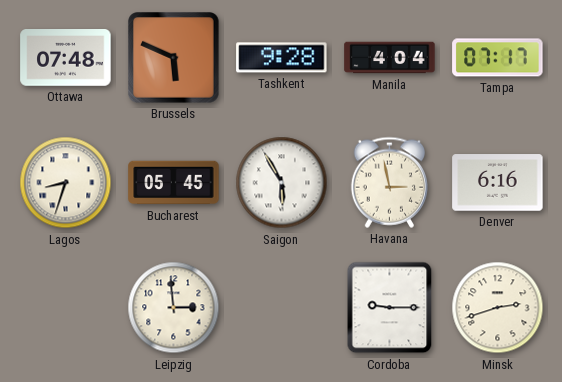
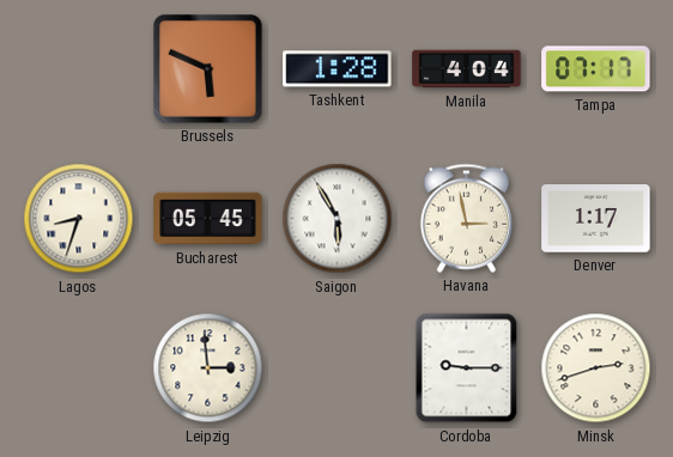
Ottawa: 07:48 -> none
Tashkent: 9:28 -> 1:28
Denver: 6:16 -> 1:17
